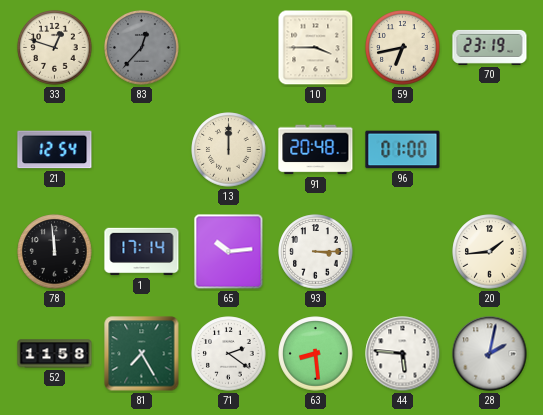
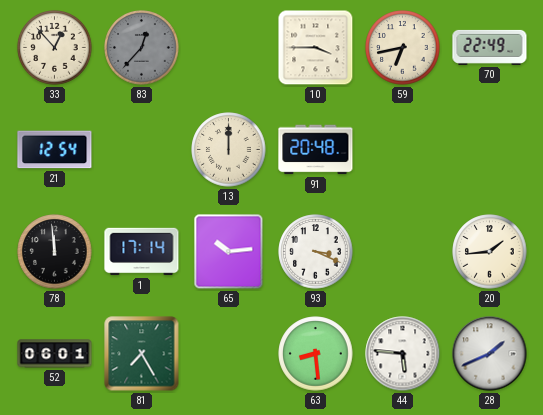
33: 12:48 -> 12:53
70: 23:19 -> 22:49
96: 01:00 -> none
93: 3:15 -> 3:19
52: 11:58 -> 06:01
71: 2:21 -> none
28: 2:02 -> 1:41
